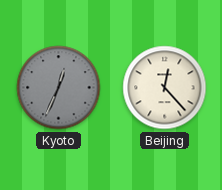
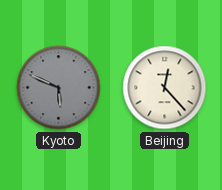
Kyoto: 12:34 -> 5:49
